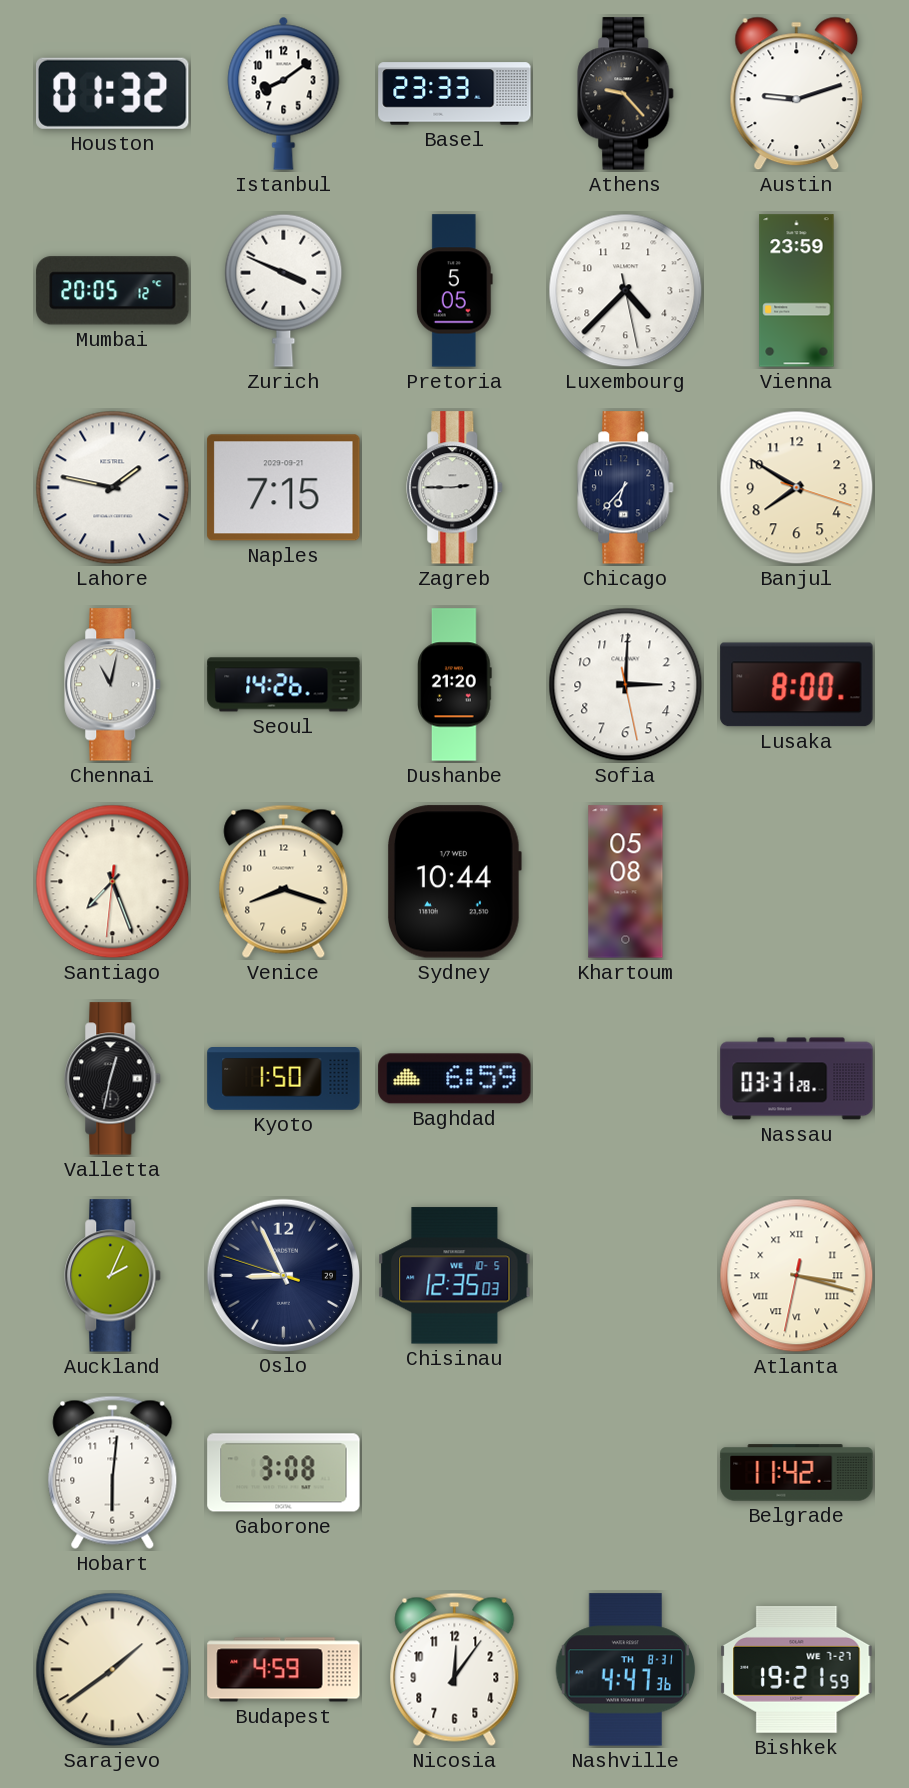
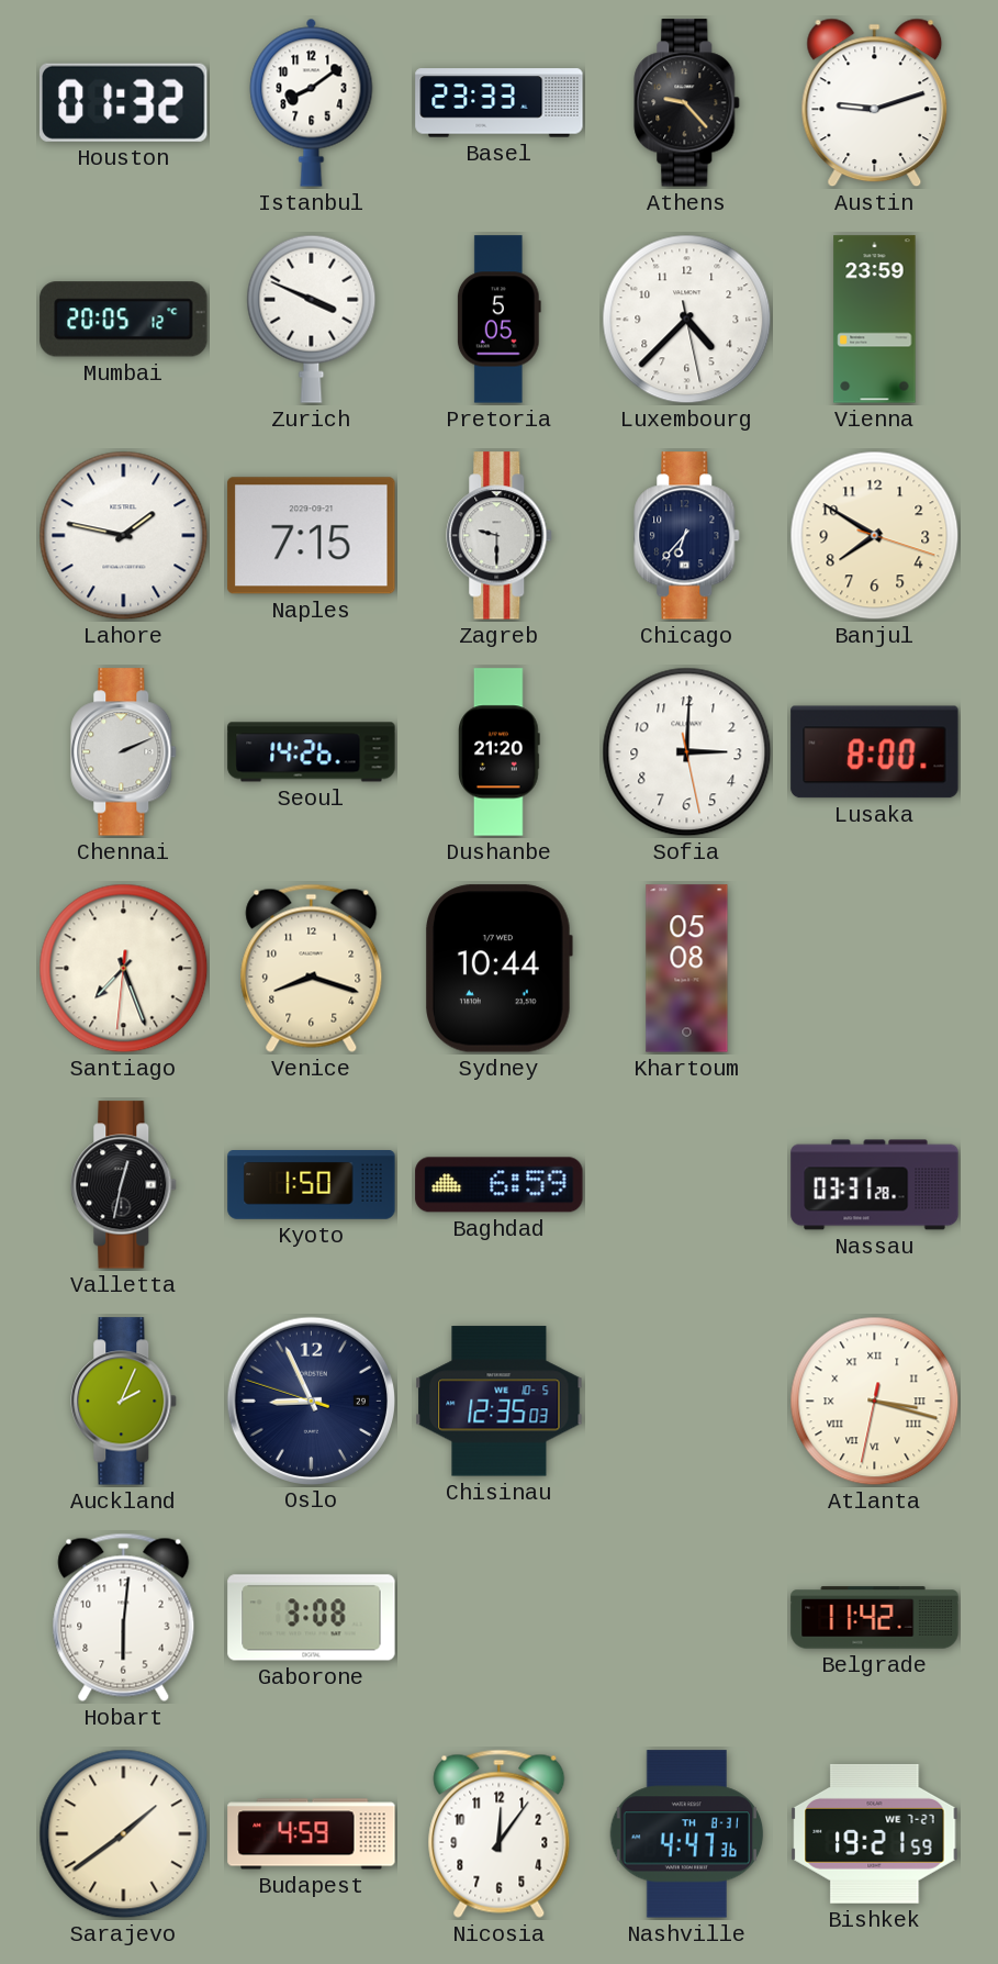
Zagreb: 2:45 -> 9:30
Chennai: 11:02 -> 2:11
